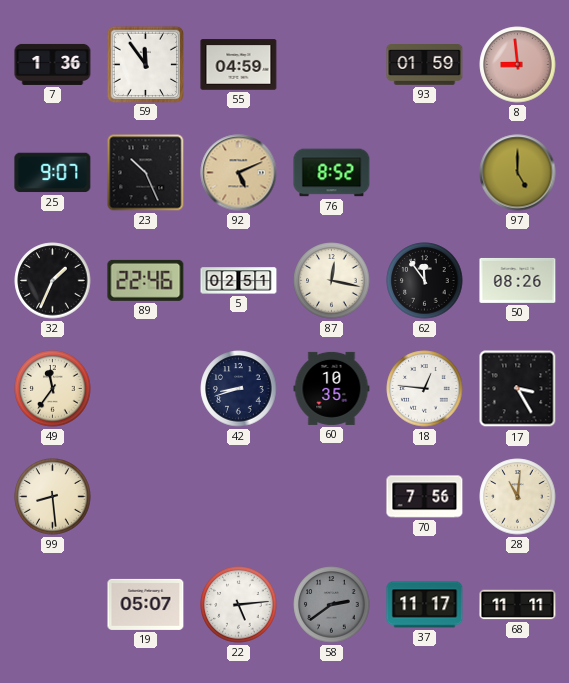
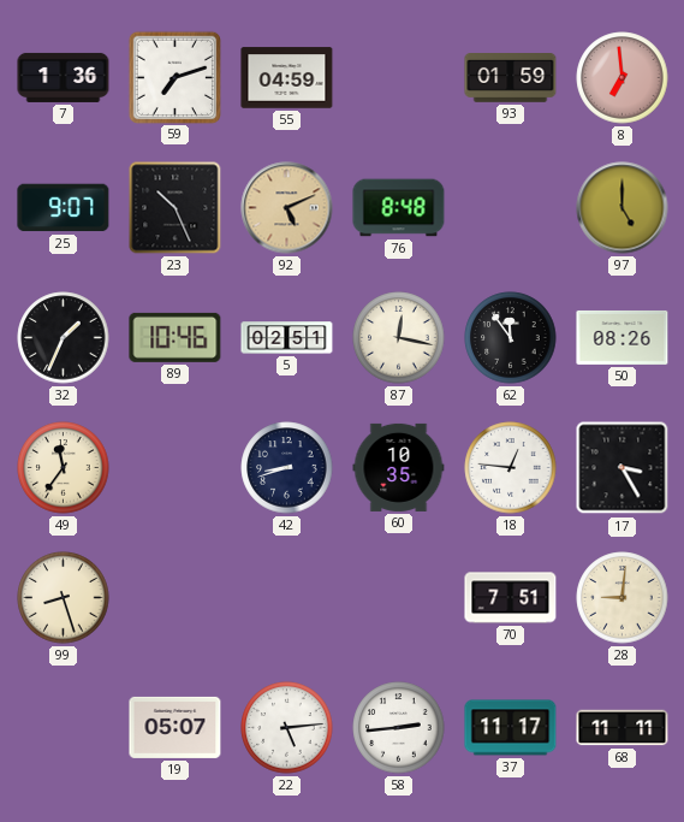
59: 11:54 -> 7:12
8: 8:59 -> 6:59
76: 8:52 -> 8:48
89: 22:46 -> 10:46
99: 8:29 -> 8:27
70: 7:56 -> 7:51
28: 11:01 -> 9:01
58: 2:39 -> 2:44
58 dial: grey -> white
